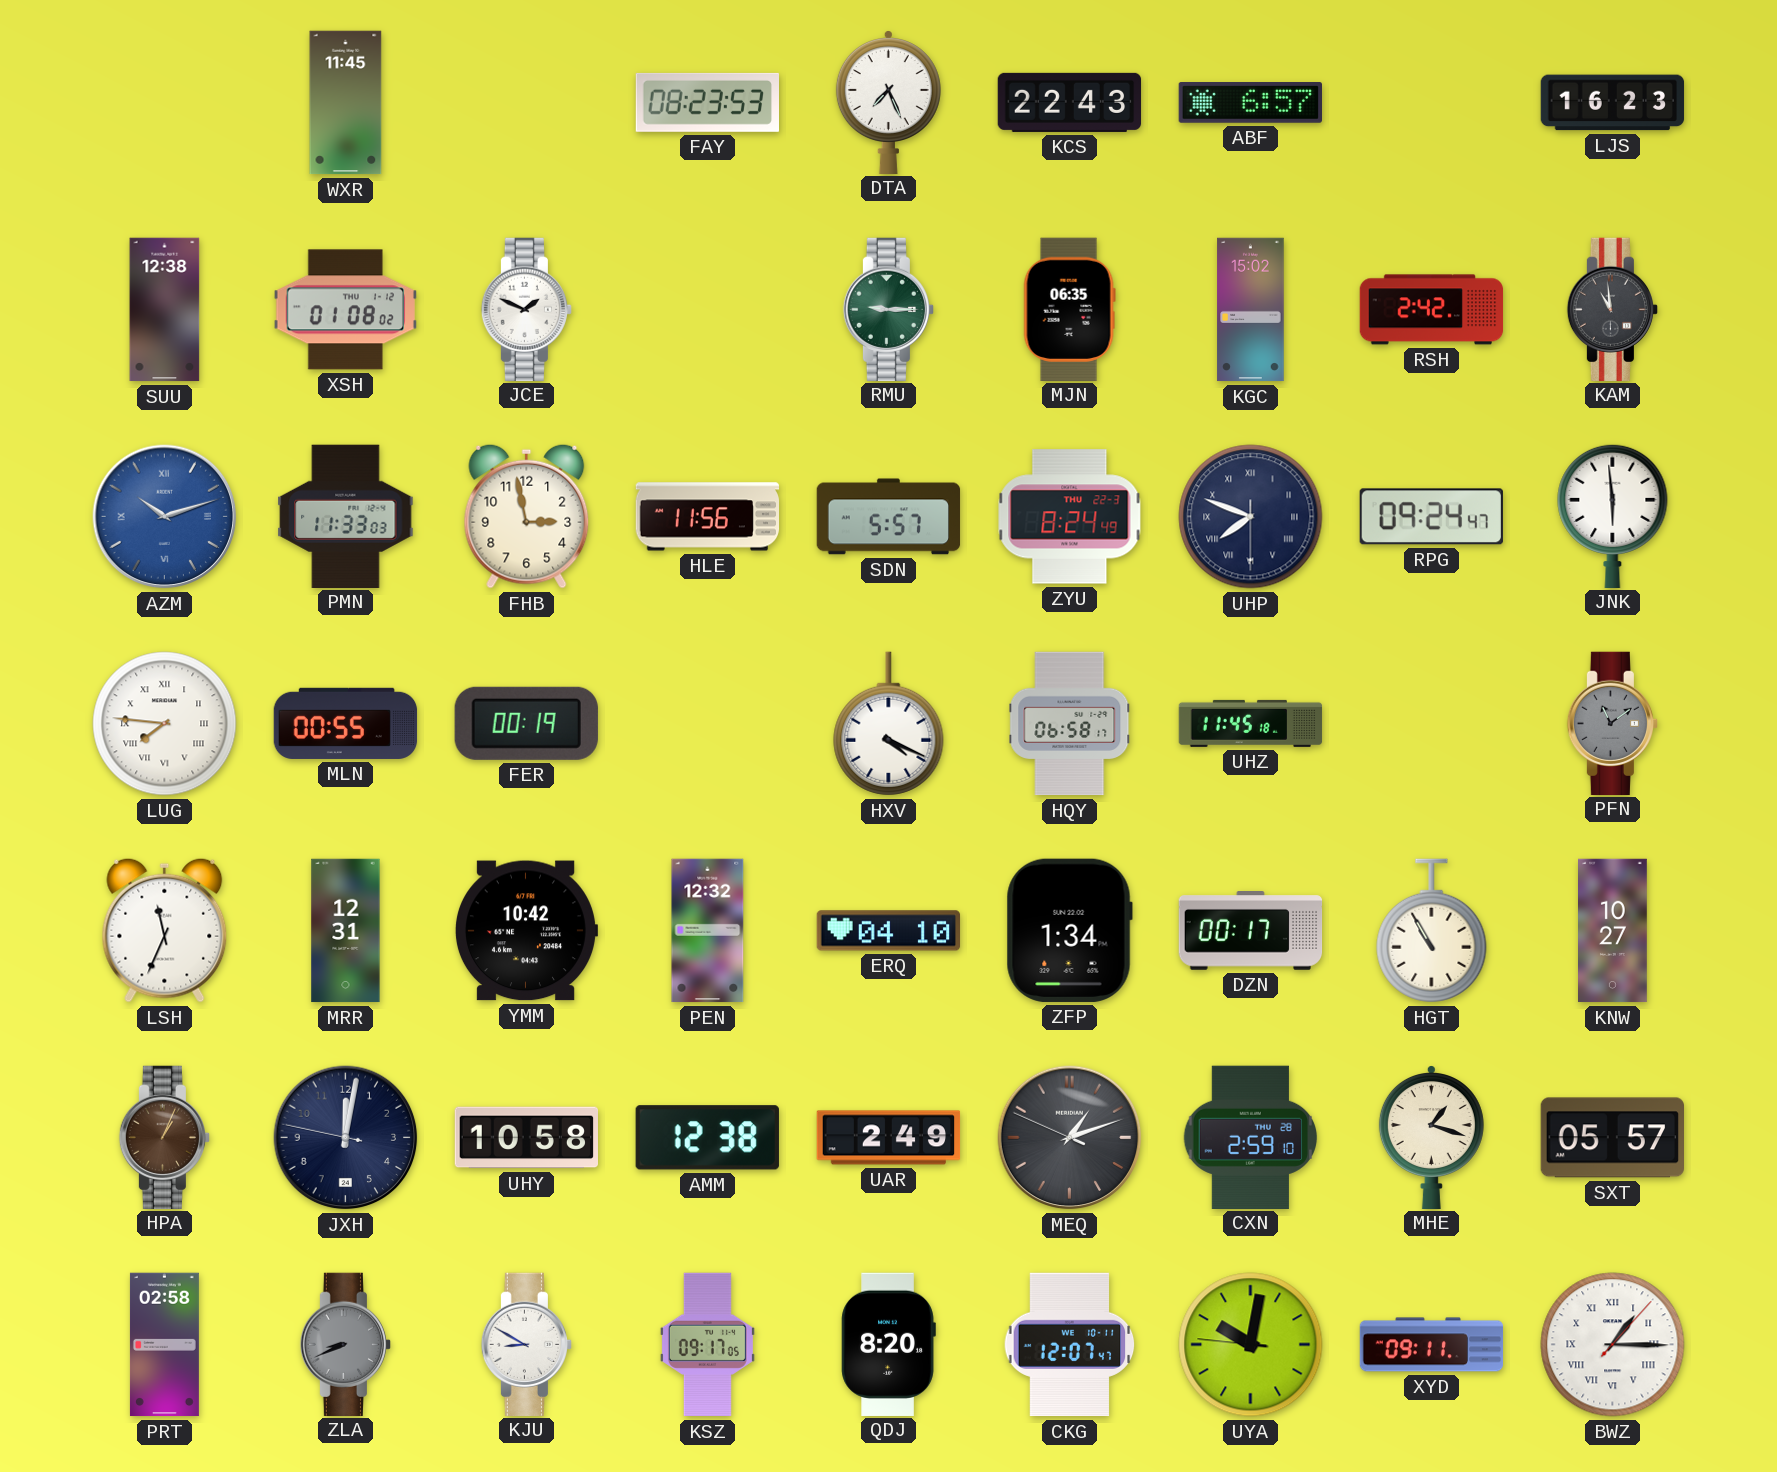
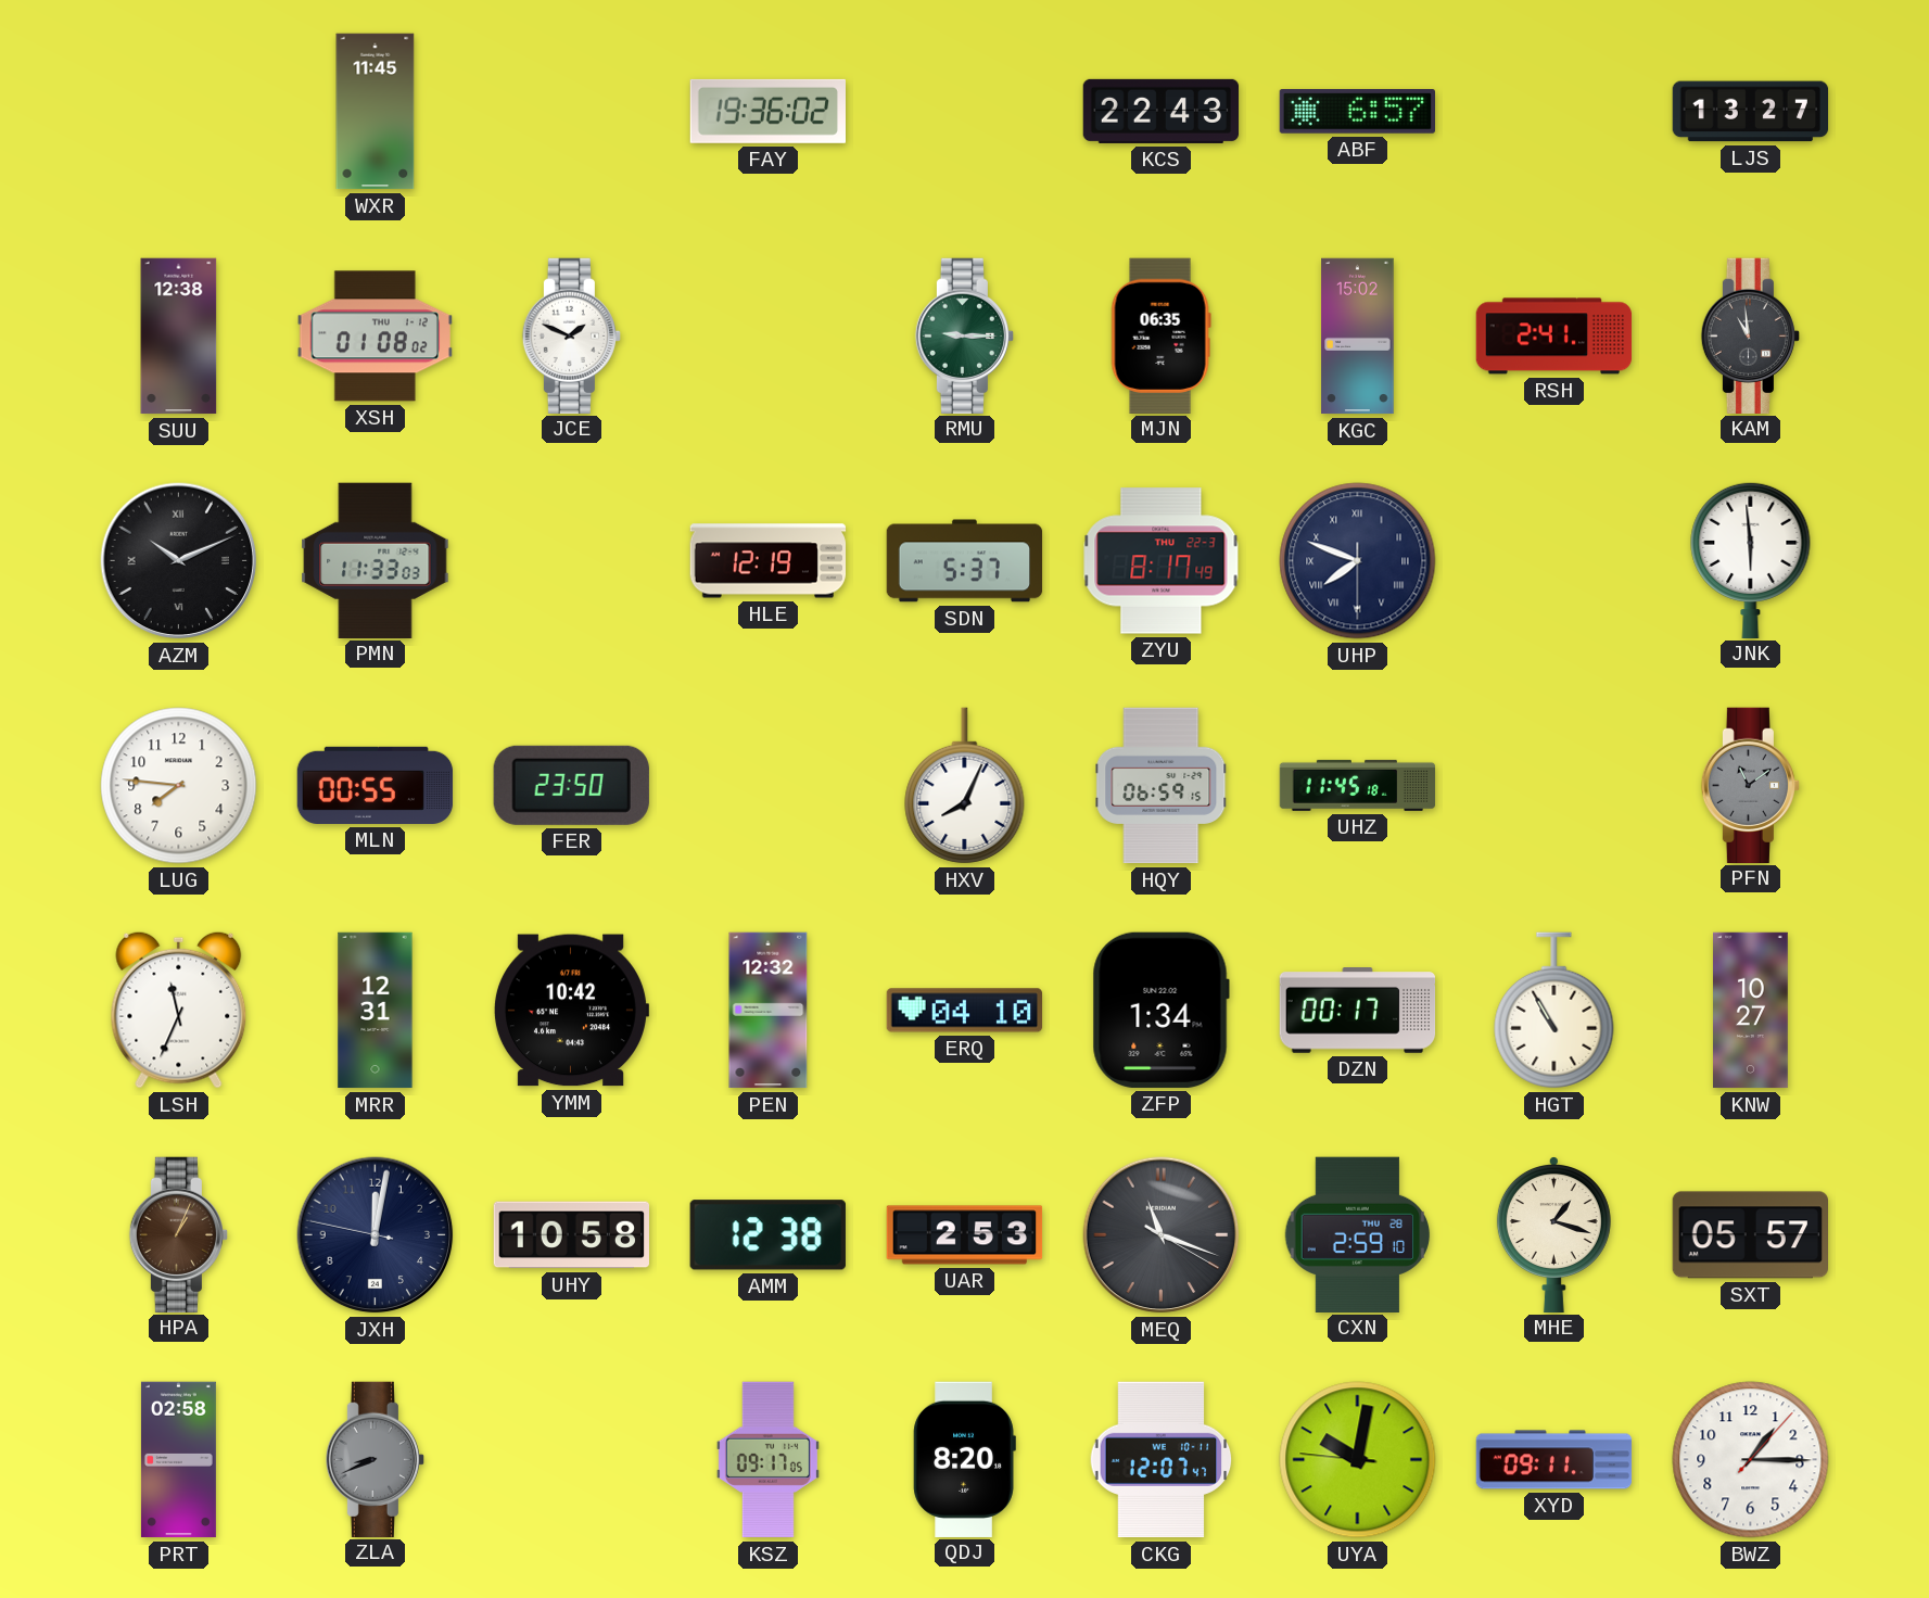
FAY: 08:23 -> 19:36
DTA: 7:26 -> none
LJS: 16:23 -> 13:27
RSH: 2:42 -> 2:41
AZM: 10:12 -> 10:11
AZM dial: blue -> black
FHB: 2:58 -> none
HLE: 11:56 -> 12:19
SDN: 5:57 -> 5:37
ZYU: 8:24 -> 8:17
RPG: 09:24 -> none
LUG numerals: Roman -> Arabic
FER: 00:19 -> 23:50
HXV: 4:19 -> 8:04
HQY: 06:58 -> 06:59
UAR: 2:49 -> 2:53
MEQ: 1:11 -> 11:18
KJU: 8:50 -> none
BWZ numerals: Roman -> Arabic
